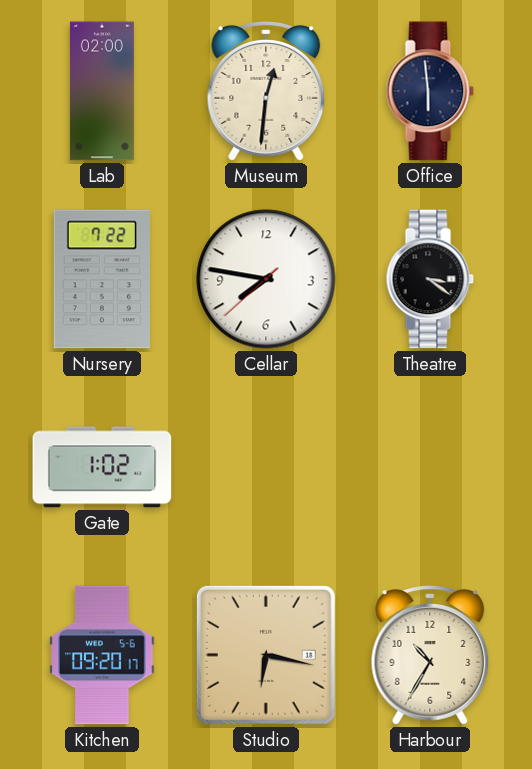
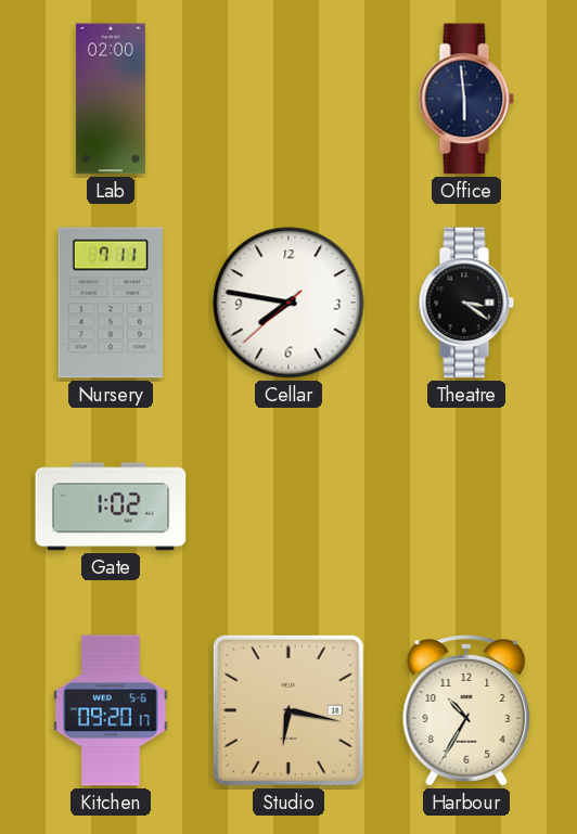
Museum: 12:31 -> none
Nursery: 7:22 -> 7:11
